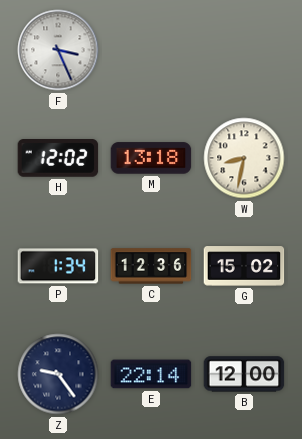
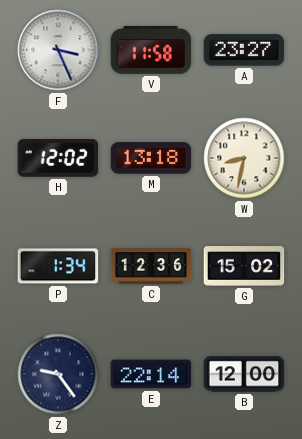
V: none -> 11:58
A: none -> 23:27
